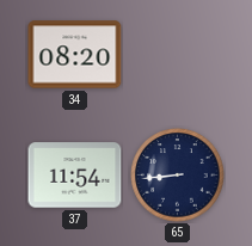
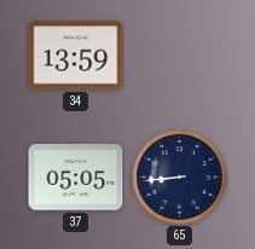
34: 08:20 -> 13:59
37: 11:54 -> 05:05
